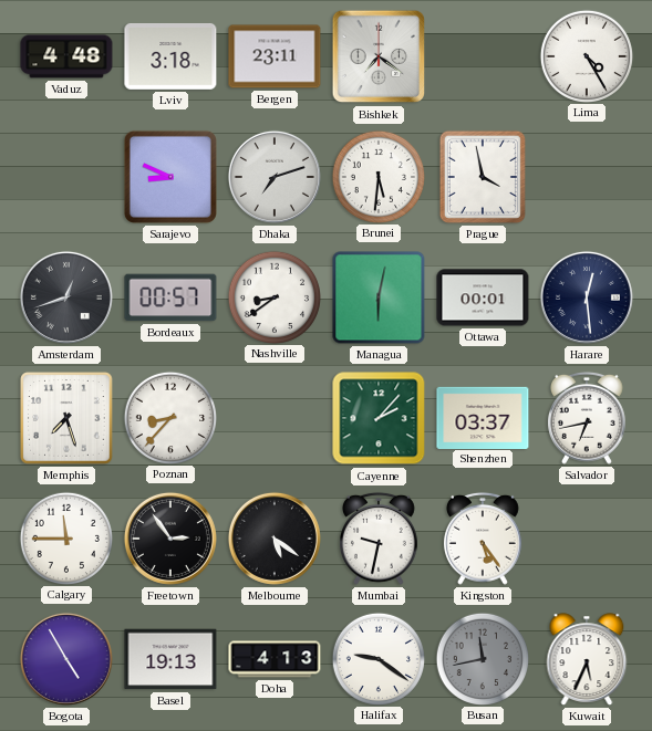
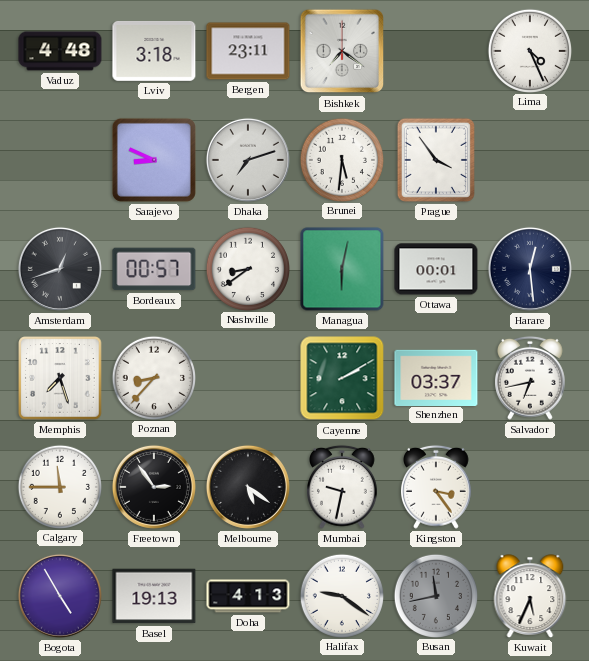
Lima: 4:25 -> 4:26
Prague: 3:58 -> 3:54
Cayenne: 2:07 -> 2:10
Kingston: 5:24 -> 3:24
